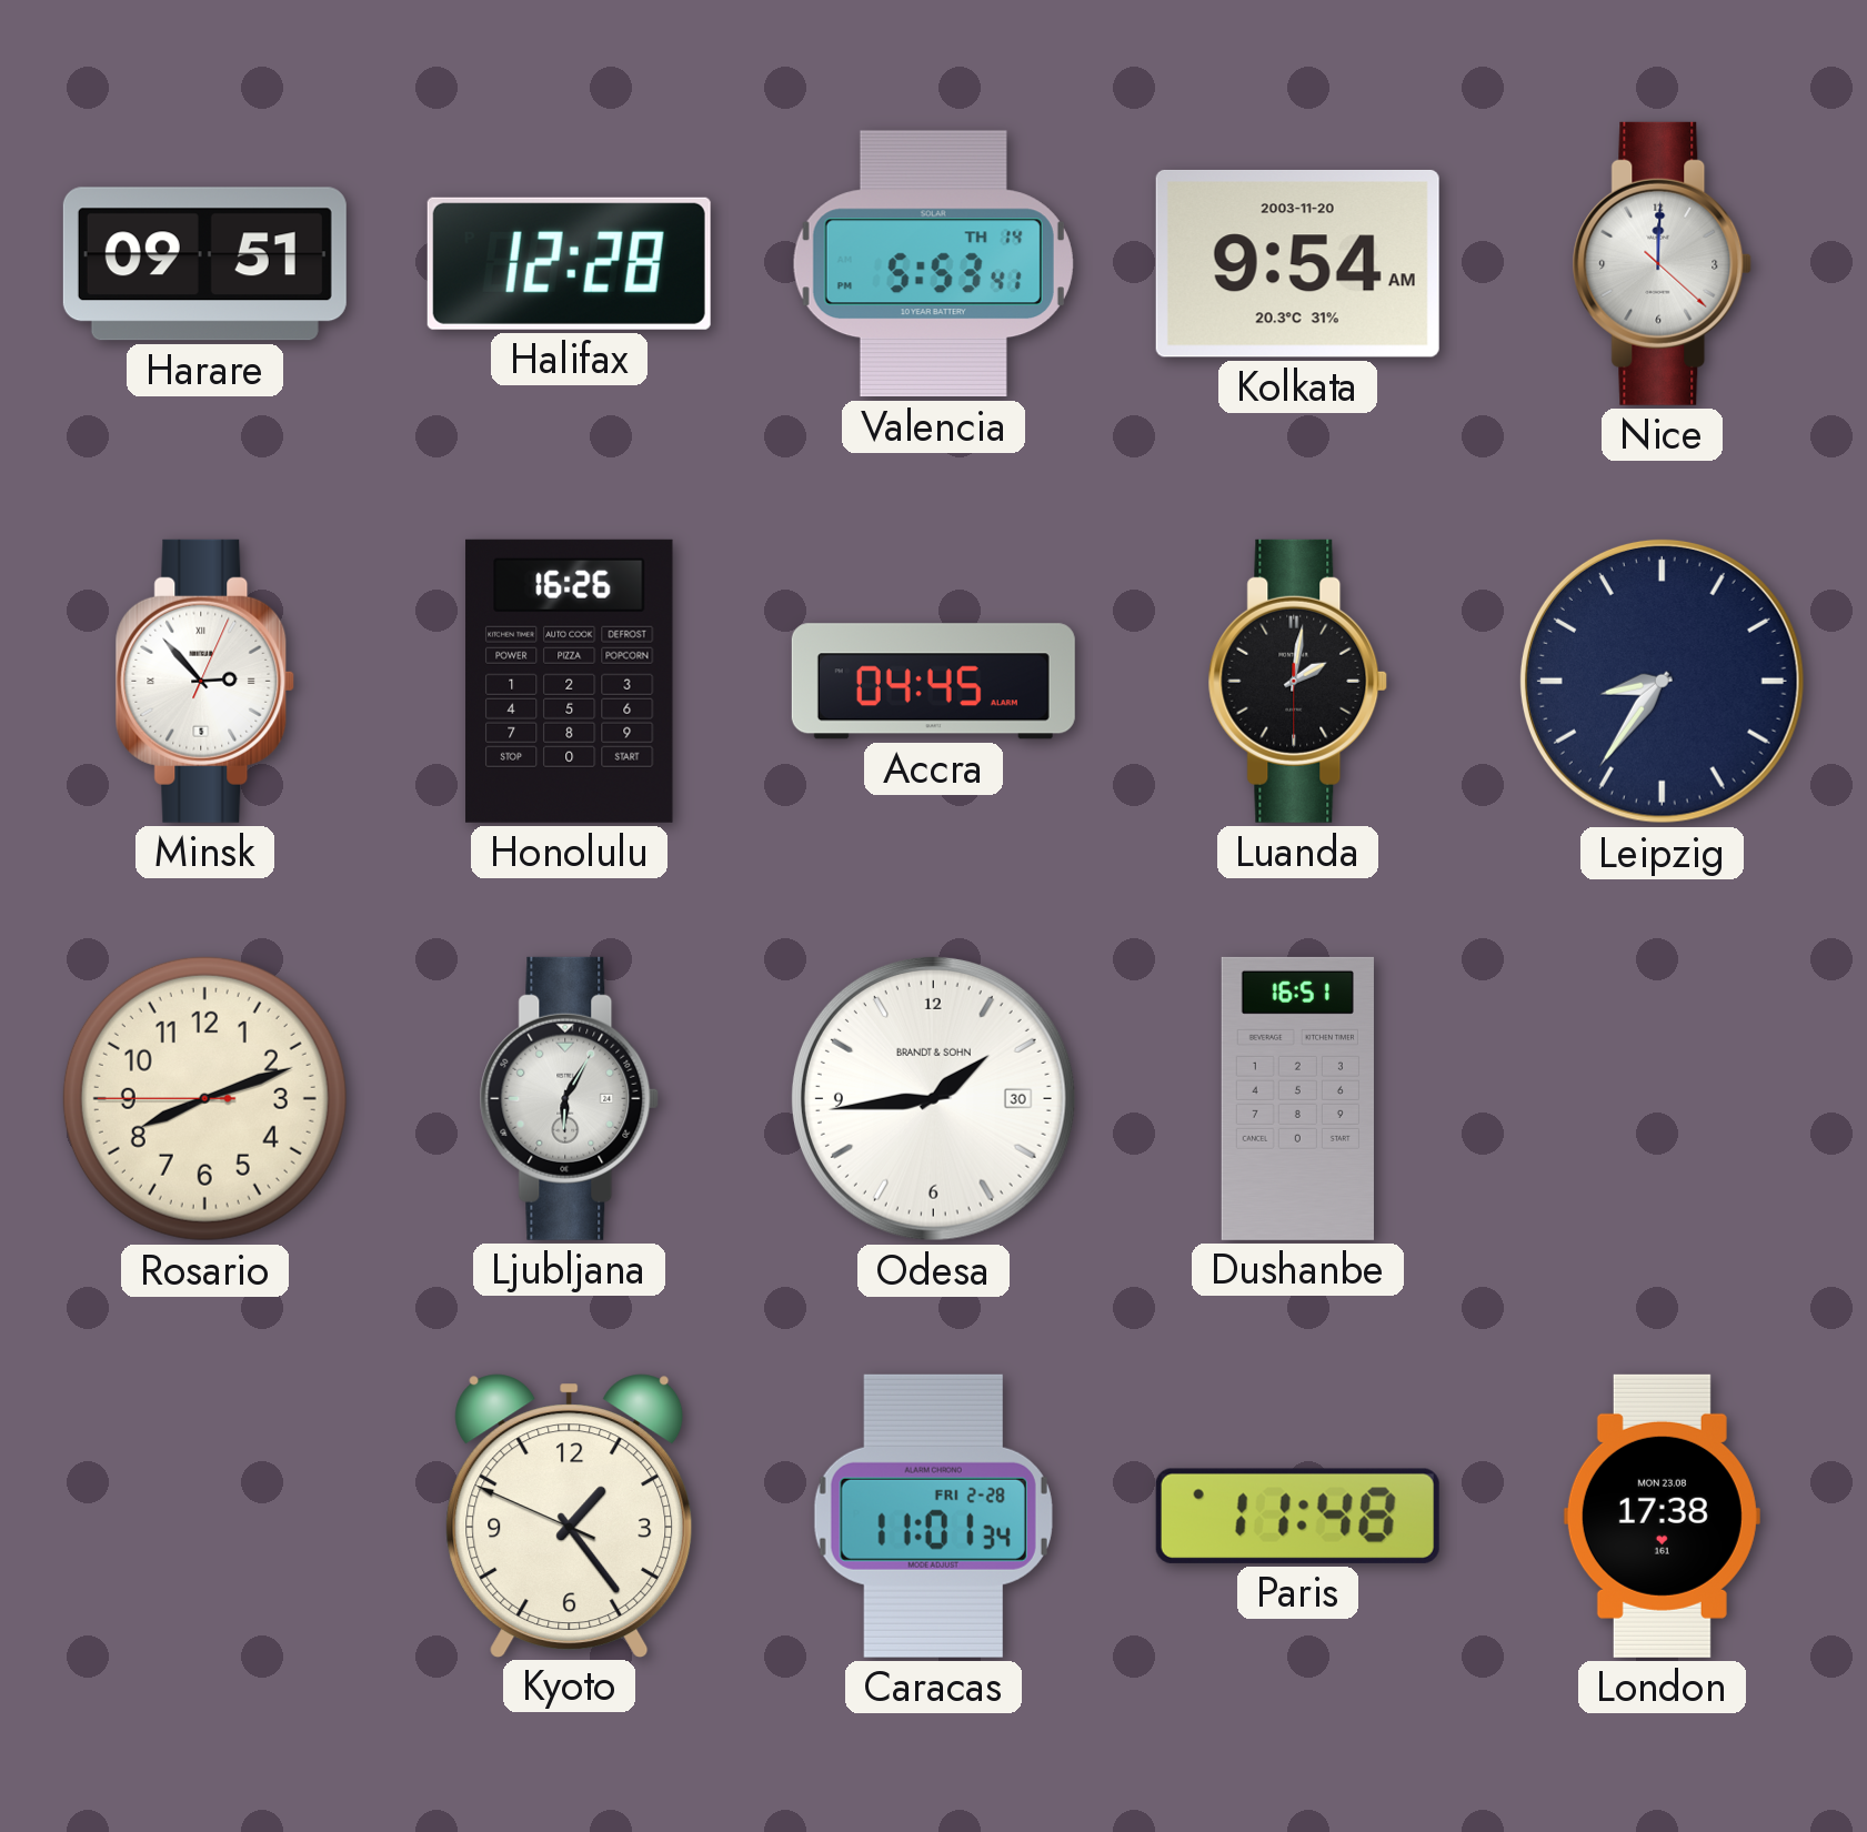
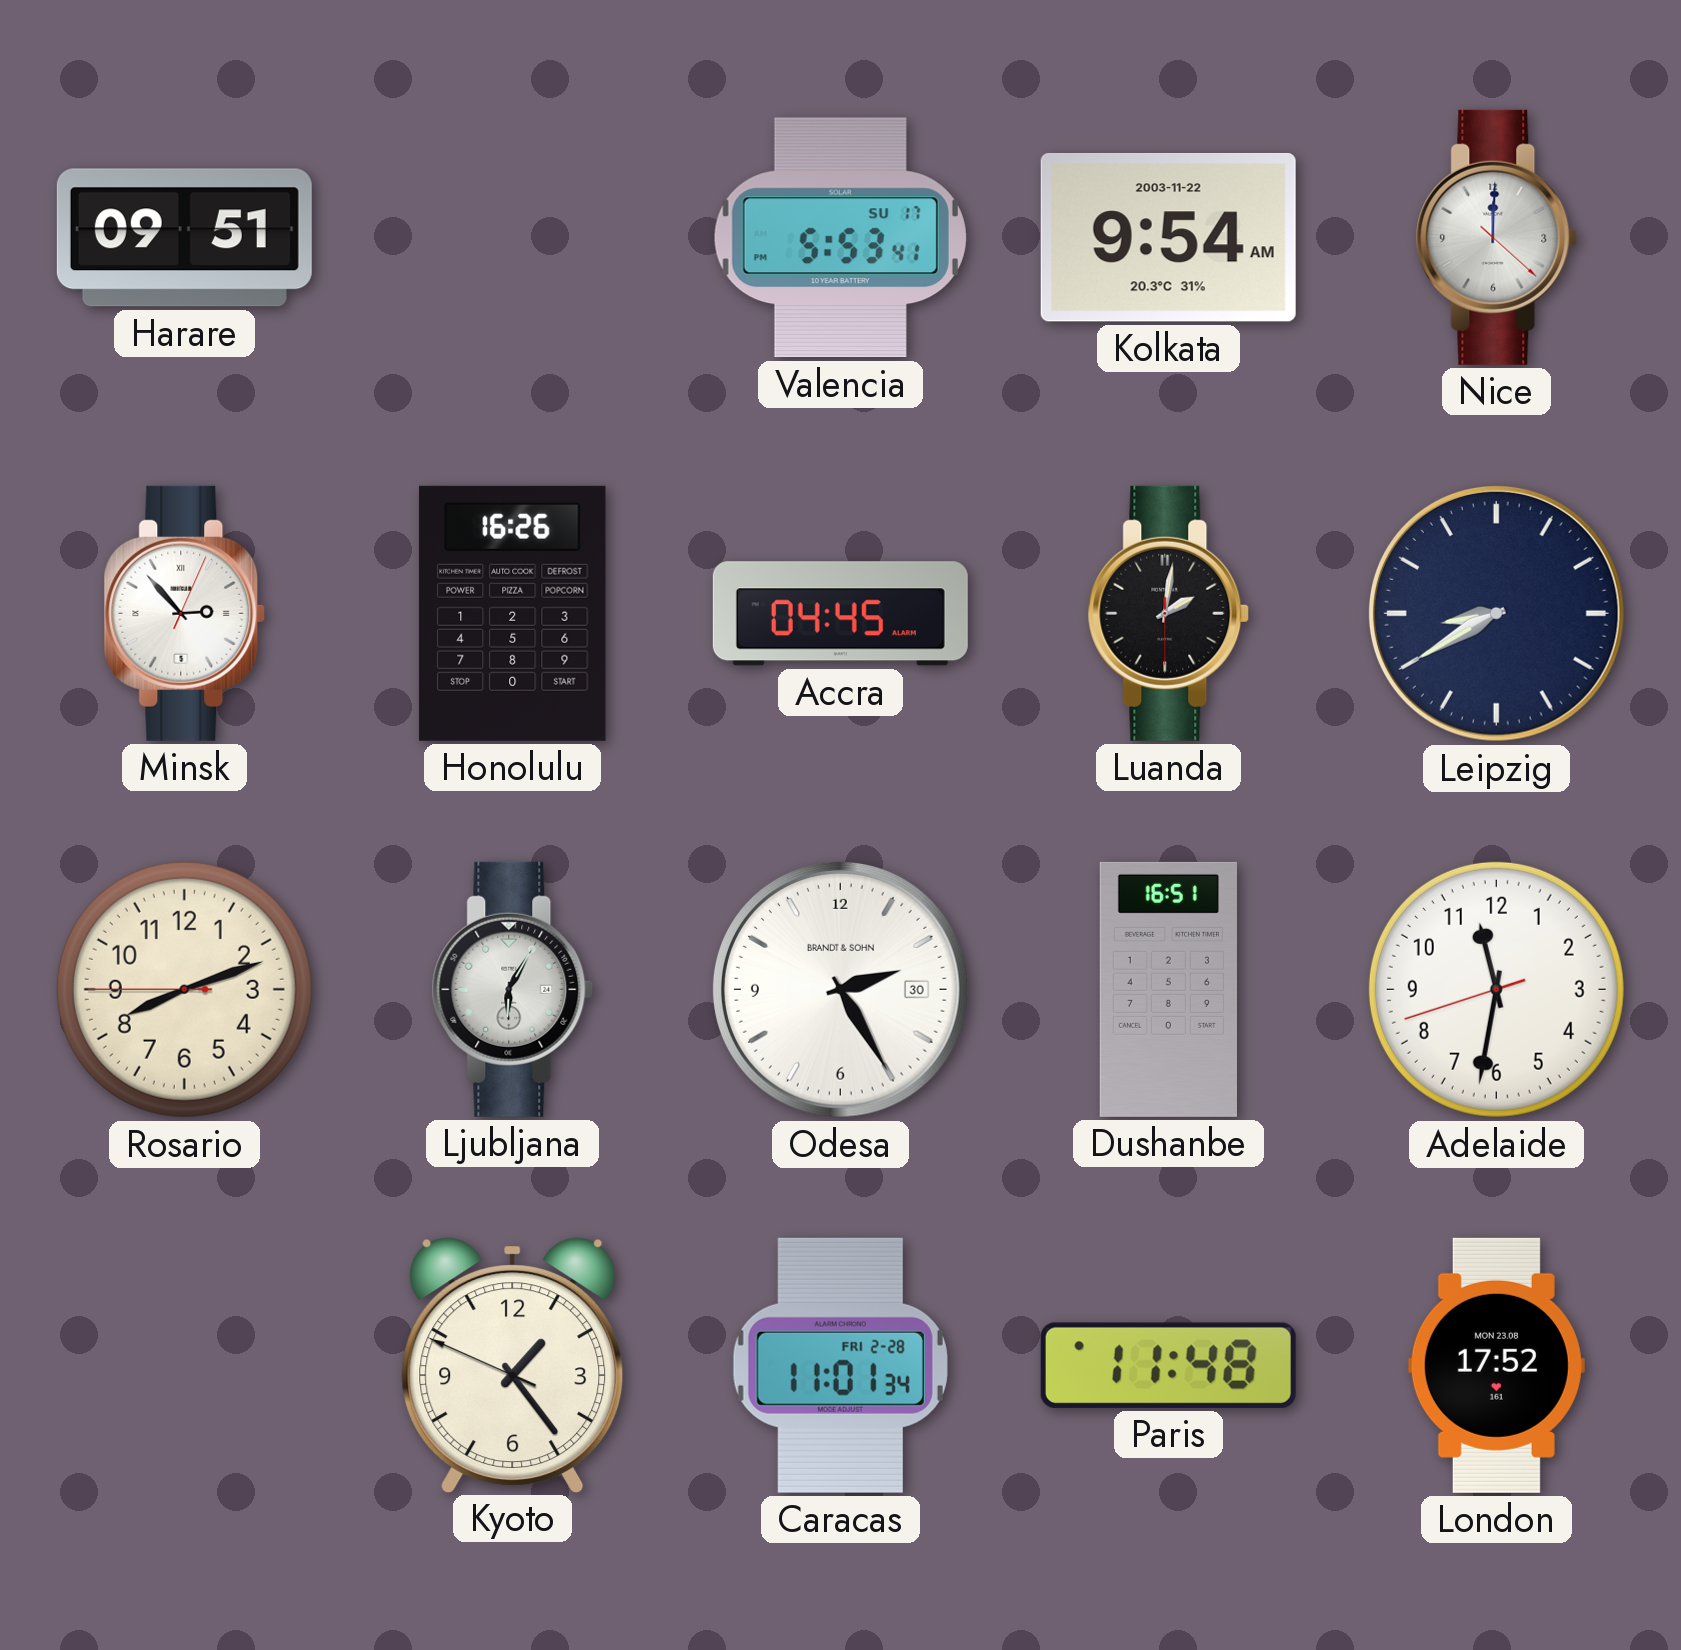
Halifax: 12:28 -> none
Valencia date: TH 14 -> SU 17
Kolkata date: 2003-11-20 -> 2003-11-22
Leipzig: 8:36 -> 8:40
Odesa: 1:44 -> 2:25
Adelaide: none -> 11:31
London: 17:38 -> 17:52
